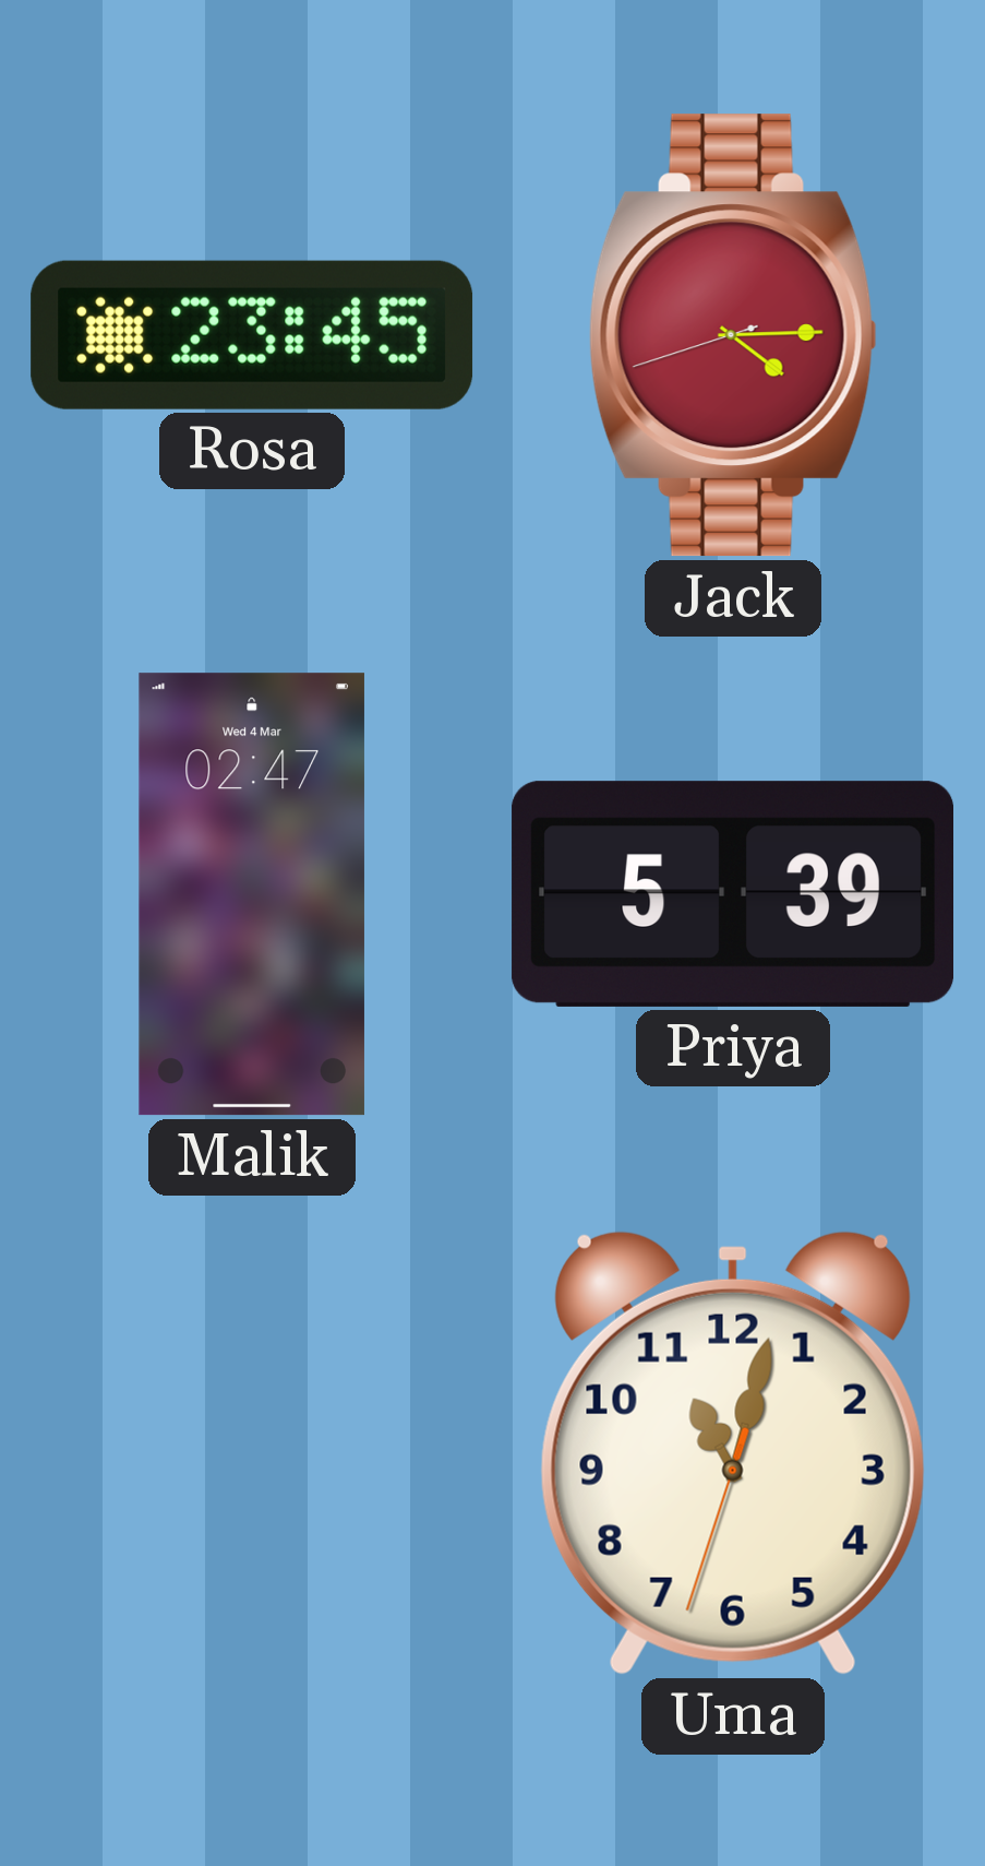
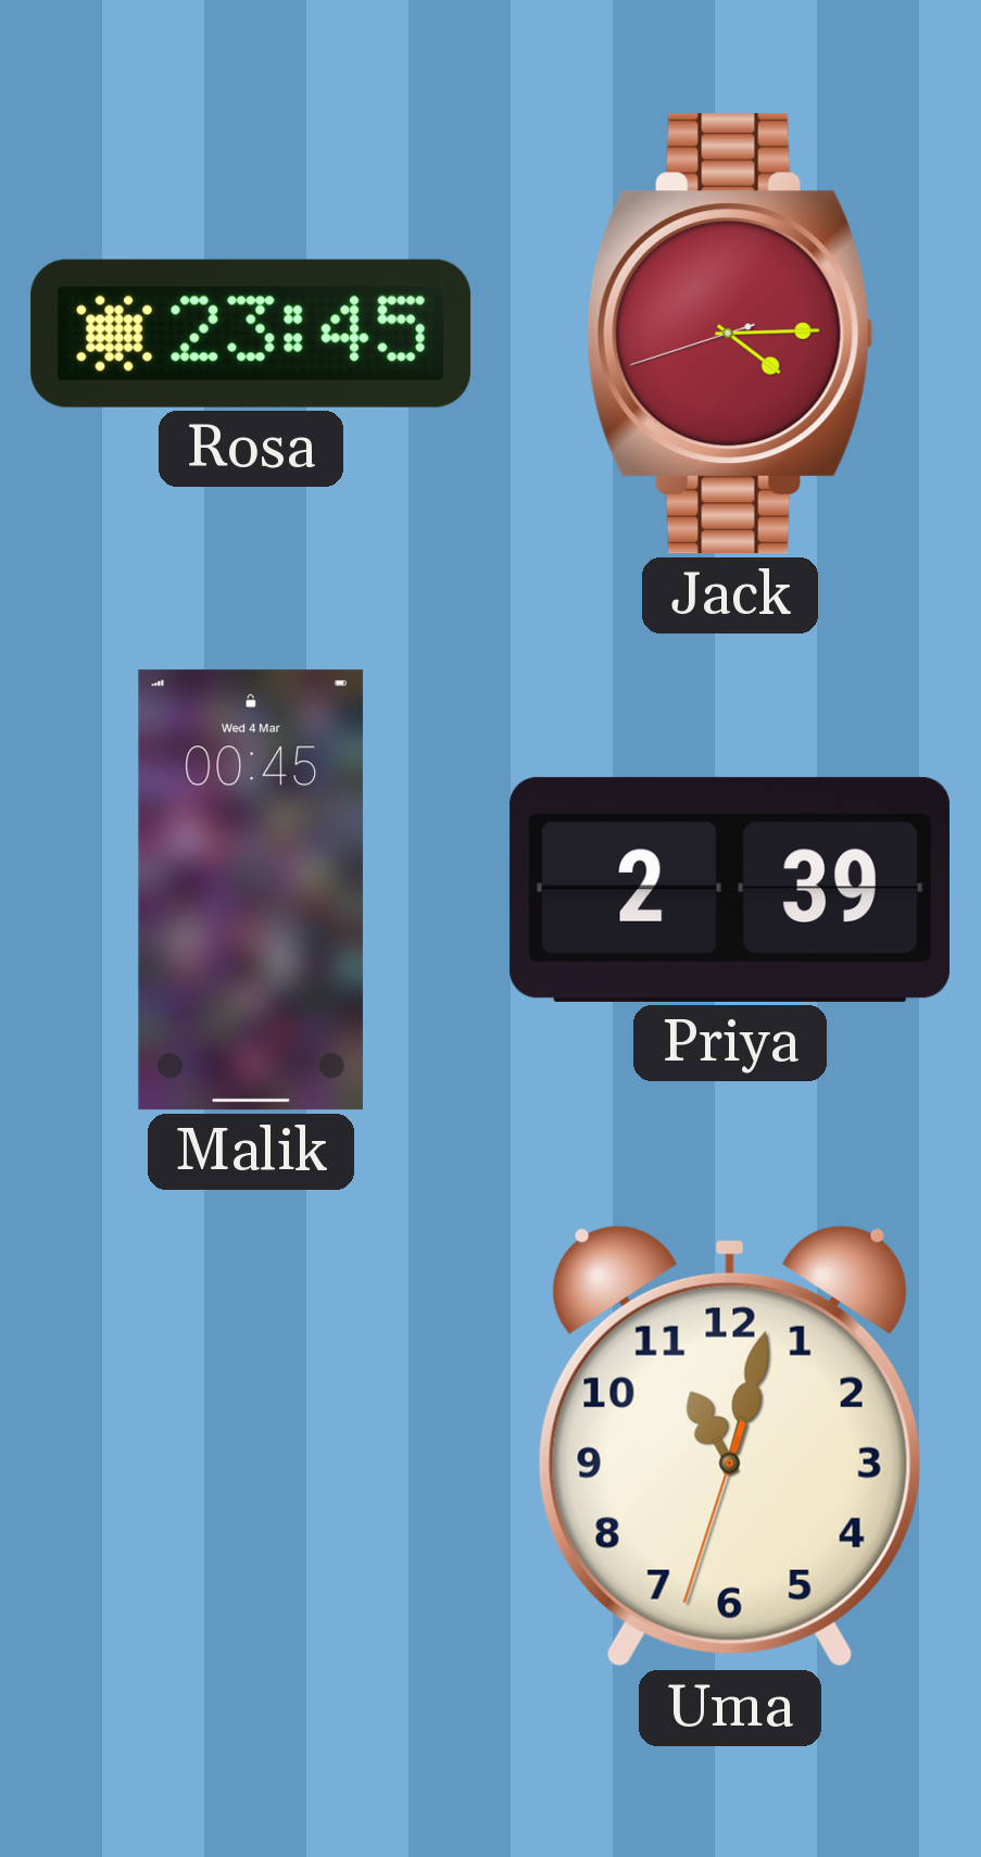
Malik: 02:47 -> 00:45
Priya: 5:39 -> 2:39
